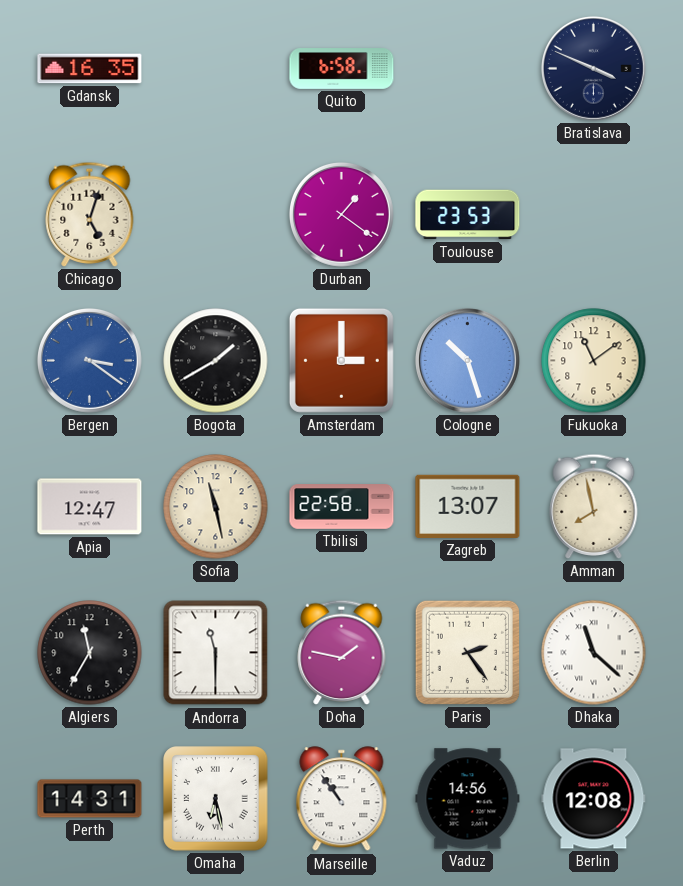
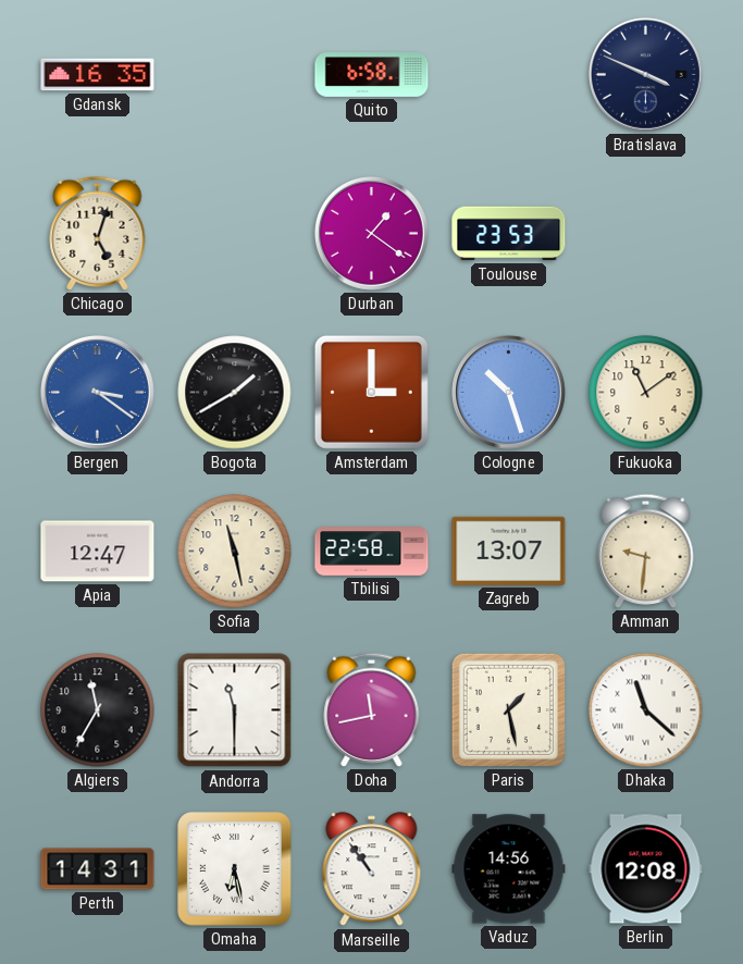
Amman: 7:58 -> 9:31
Doha: 1:47 -> 11:43
Paris: 2:24 -> 1:28
